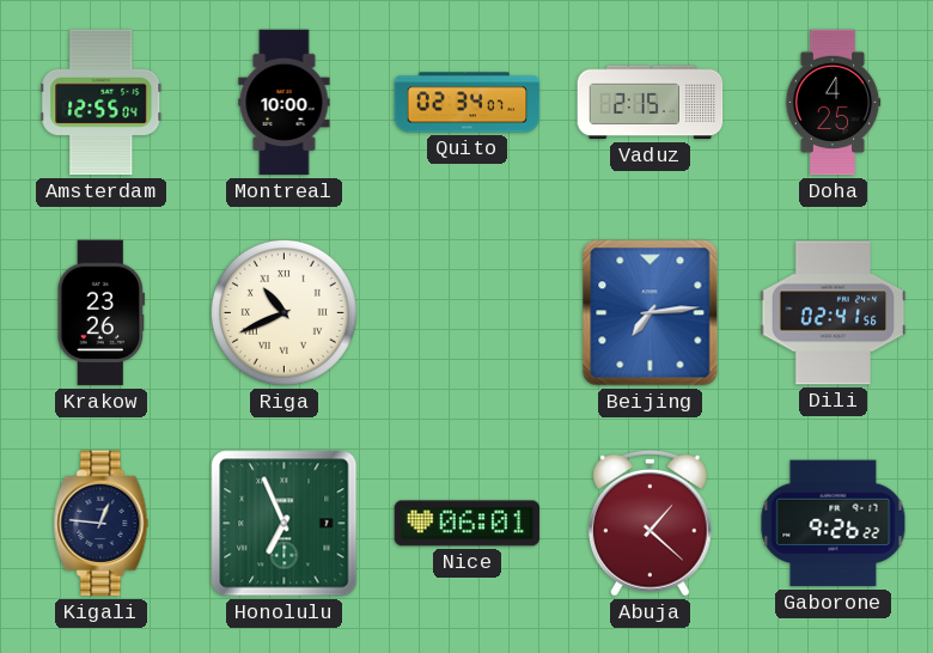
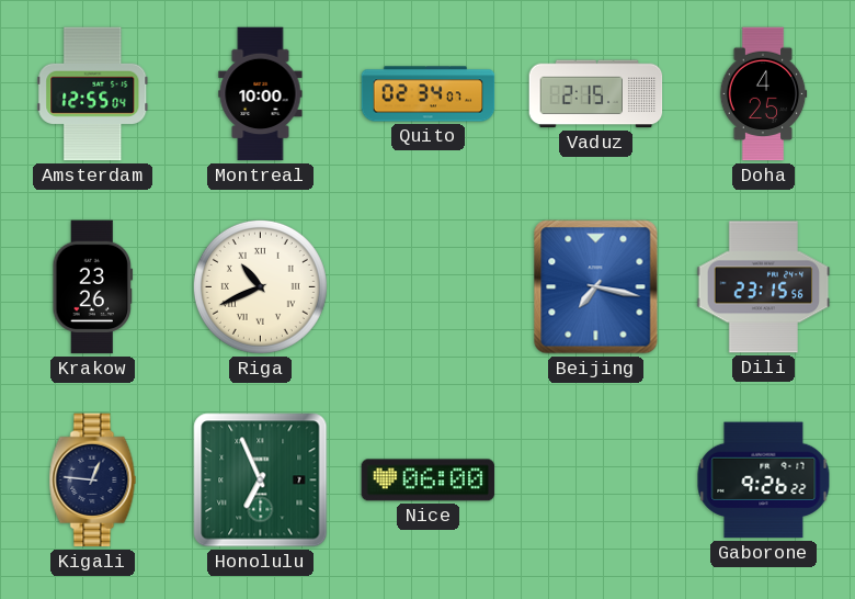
Beijing: 7:14 -> 7:17
Dili: 02:41 -> 23:15
Nice: 06:01 -> 06:00
Abuja: 1:22 -> none
